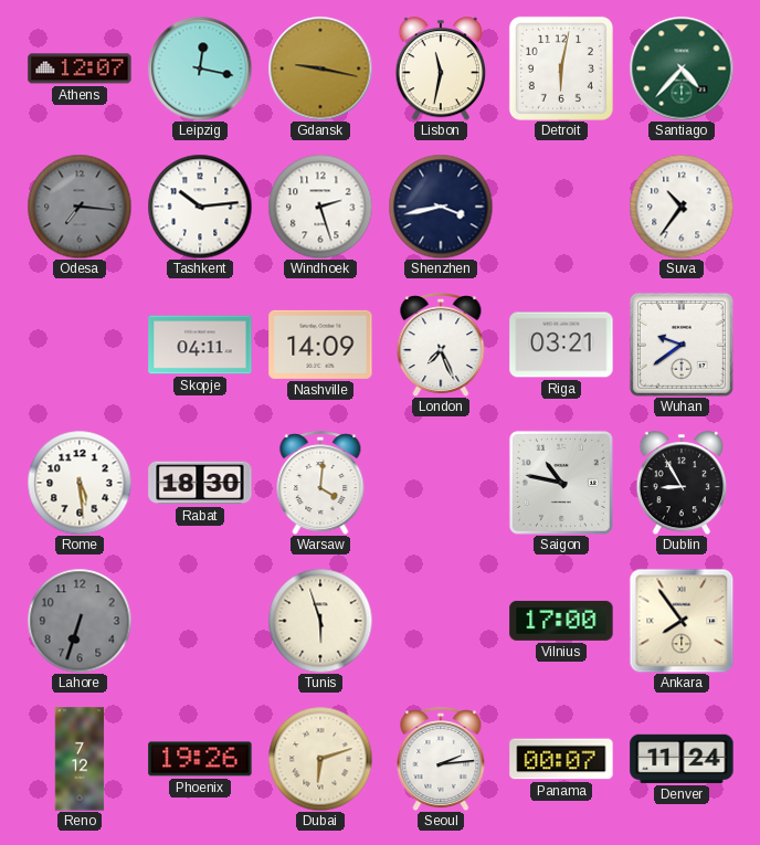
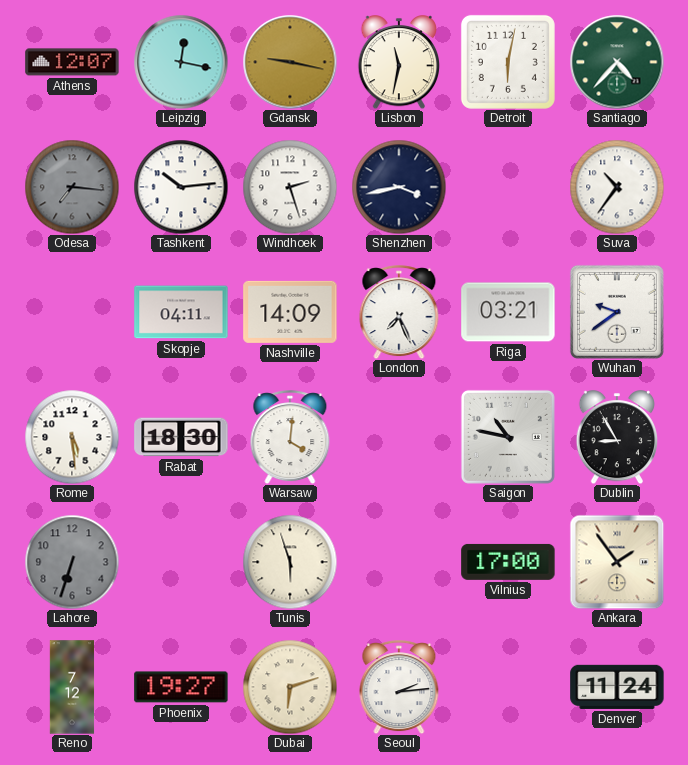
Ankara: 7:54 -> 1:54
Phoenix: 19:26 -> 19:27
Panama: 00:07 -> none
